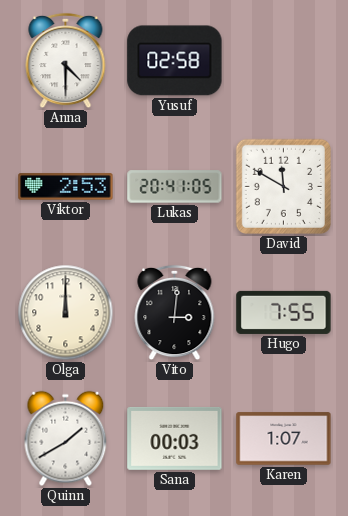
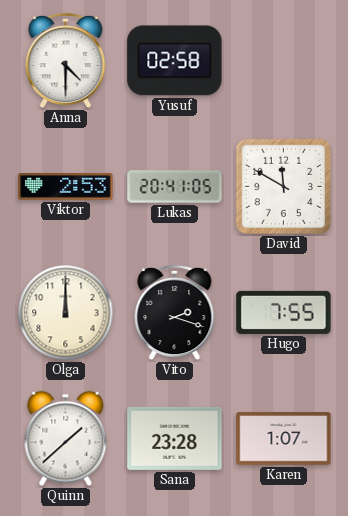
Vito: 3:01 -> 2:18
Quinn: 1:40 -> 1:38
Sana: 00:03 -> 23:28
